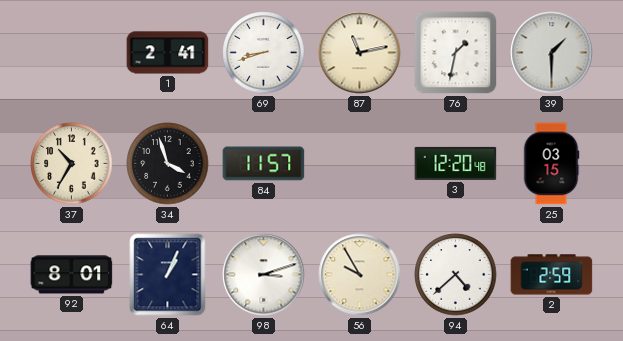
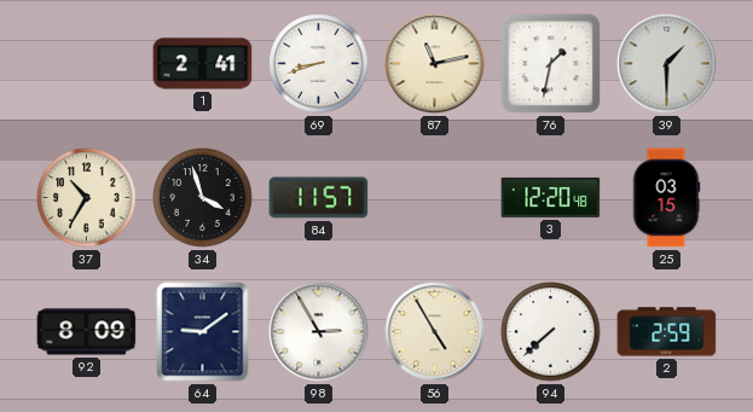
92: 8:01 -> 8:09
64: 1:04 -> 9:09
98: 3:12 -> 2:55
56: 9:55 -> 4:55
94: 4:38 -> 7:38
